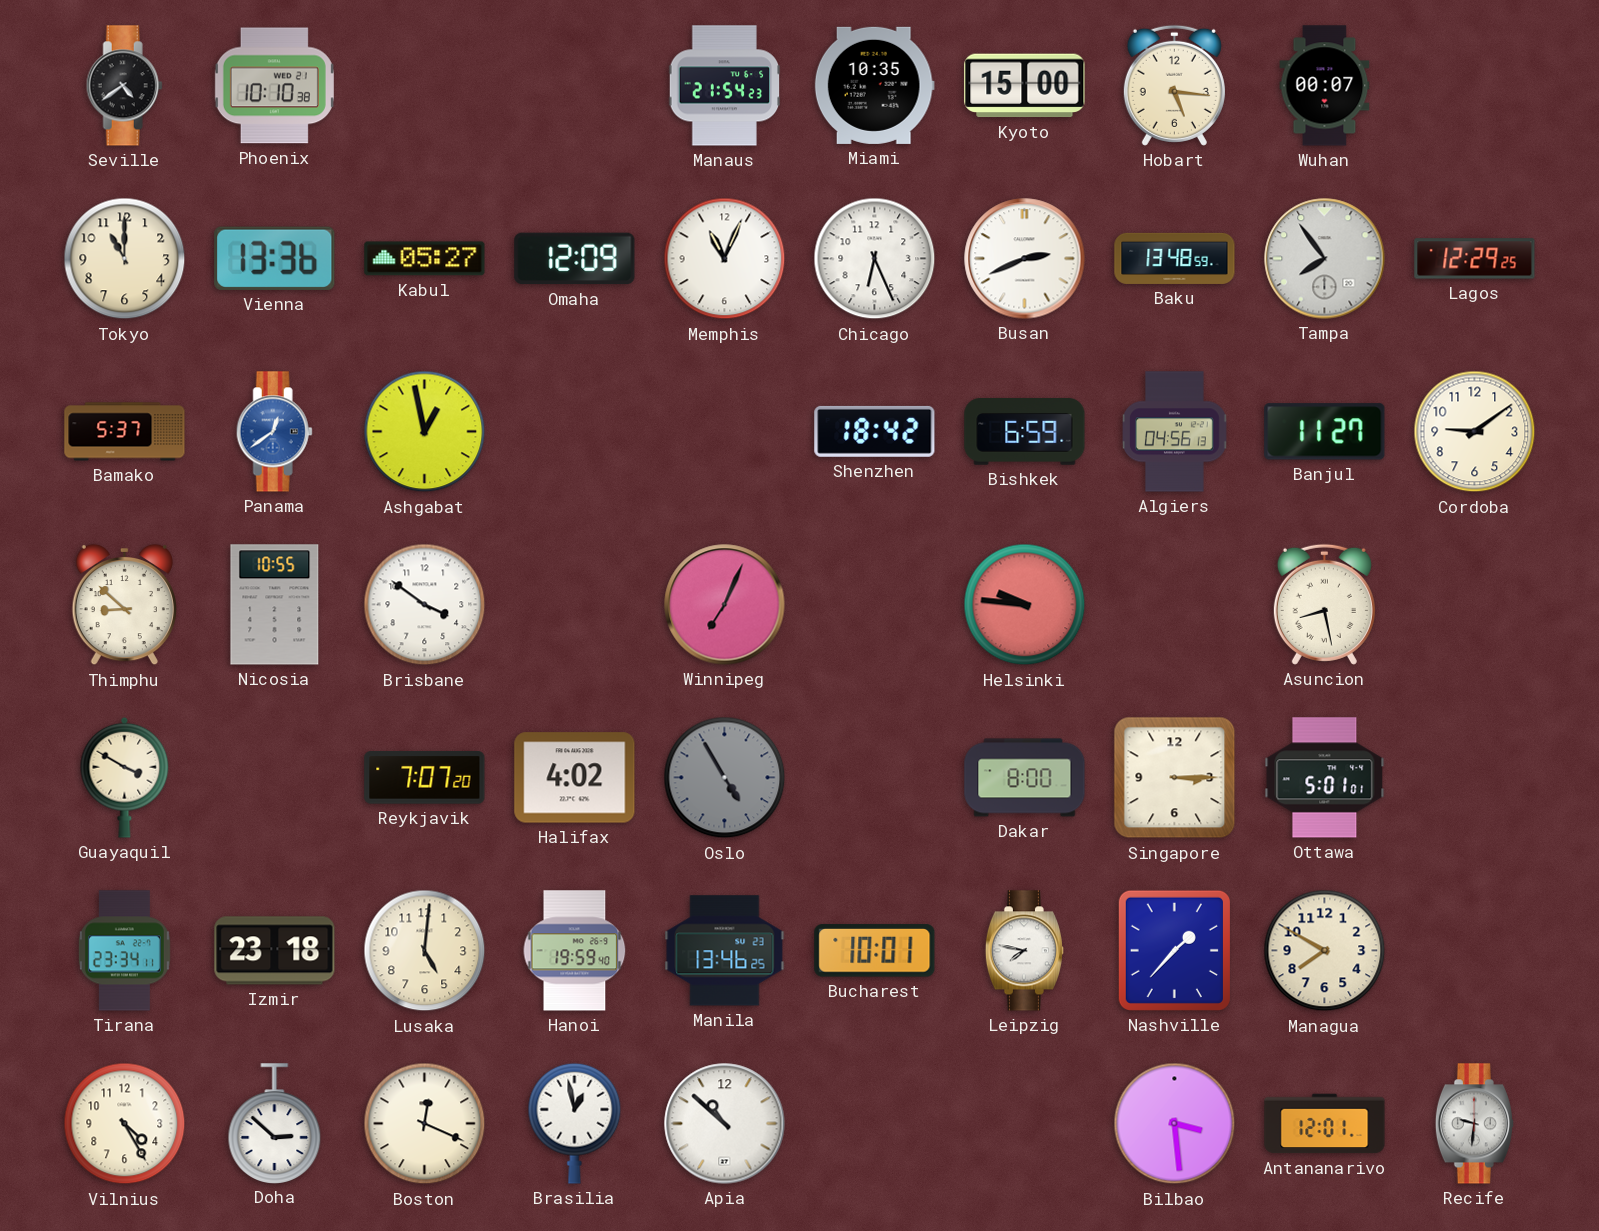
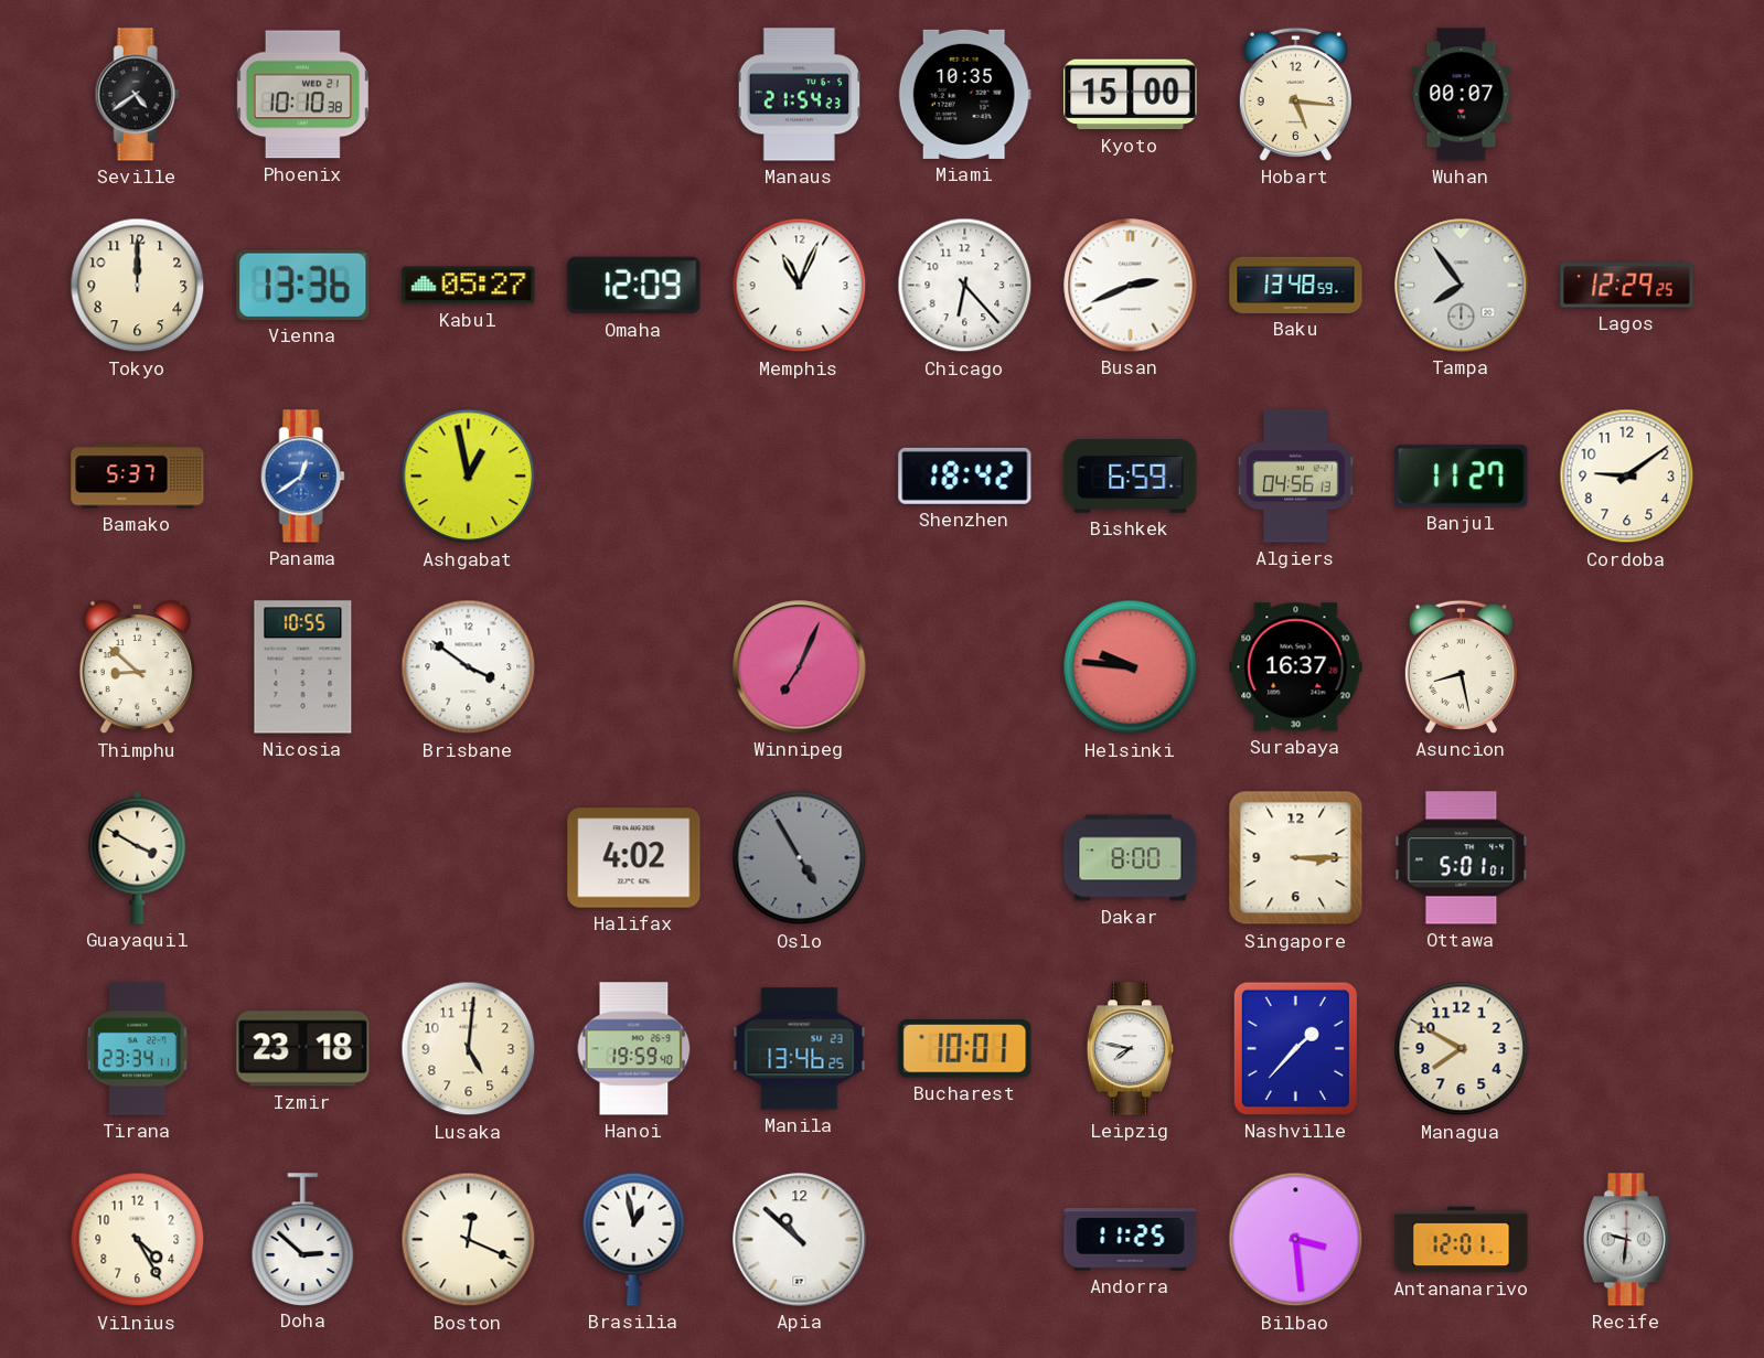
Tokyo: 11:00 -> 12:00
Chicago: 6:26 -> 6:23
Surabaya: none -> 16:37
Reykjavik: 7:07 -> none
Andorra: none -> 11:25
